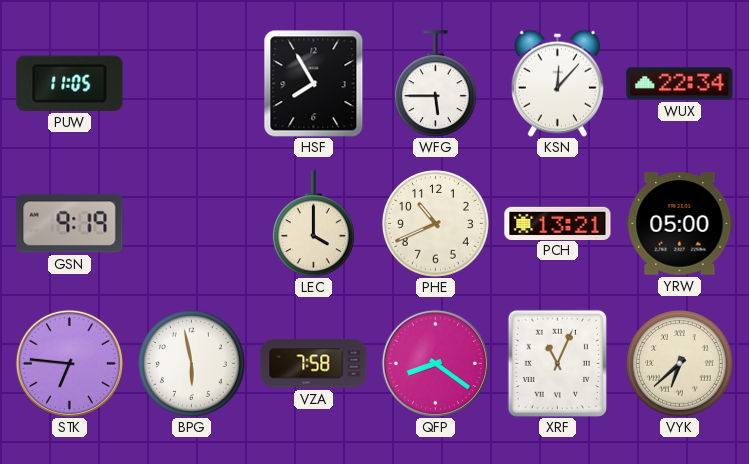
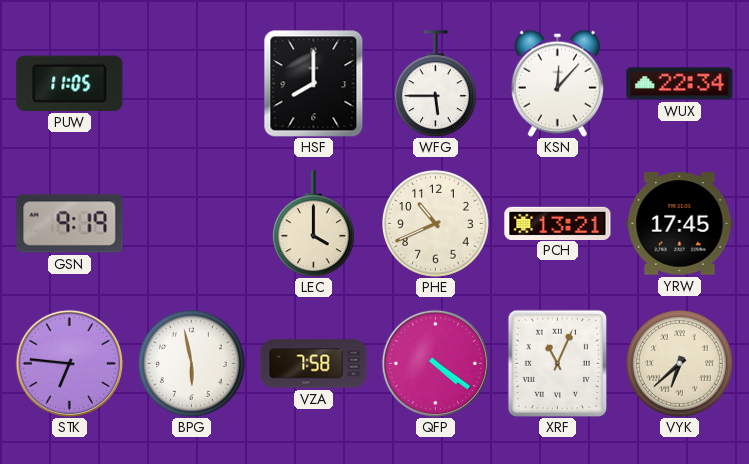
HSF: 7:55 -> 8:00
YRW: 05:00 -> 17:45
QFP: 8:21 -> 4:21
